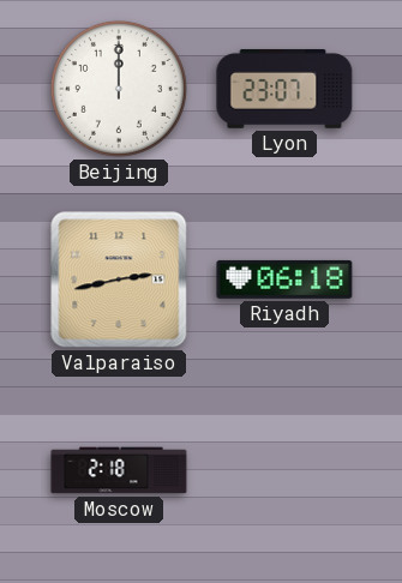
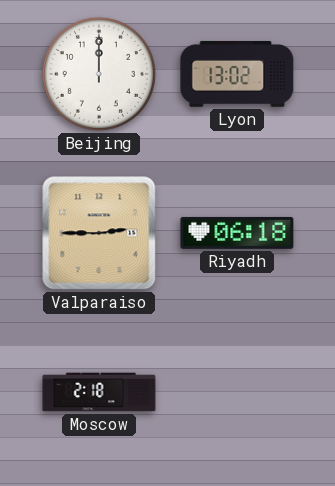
Lyon: 23:07 -> 13:02
Valparaiso: 2:43 -> 2:45
